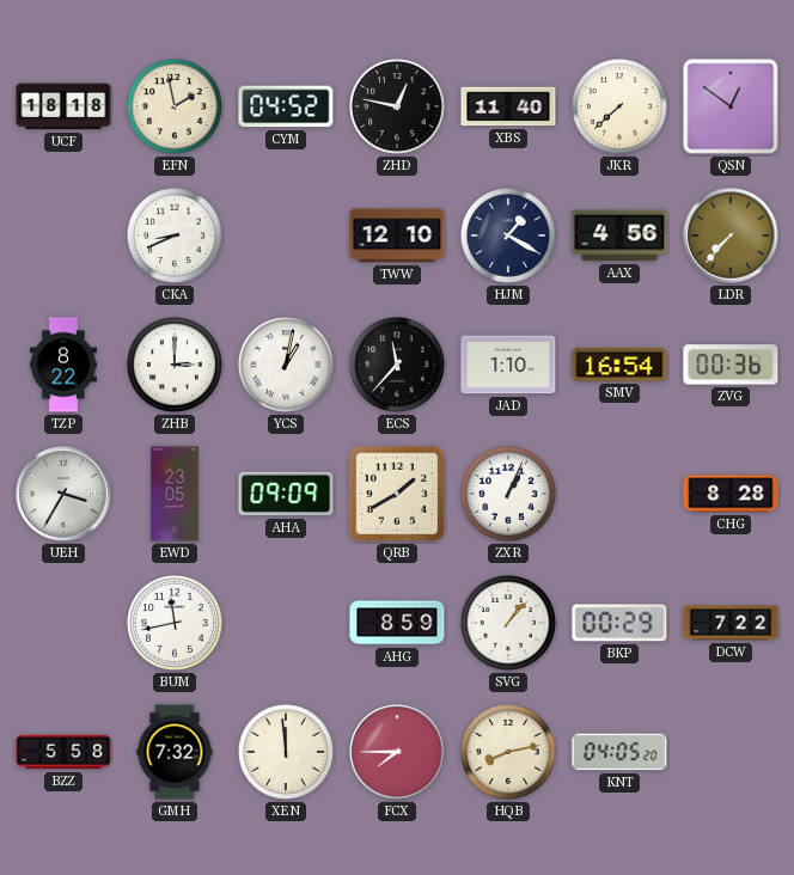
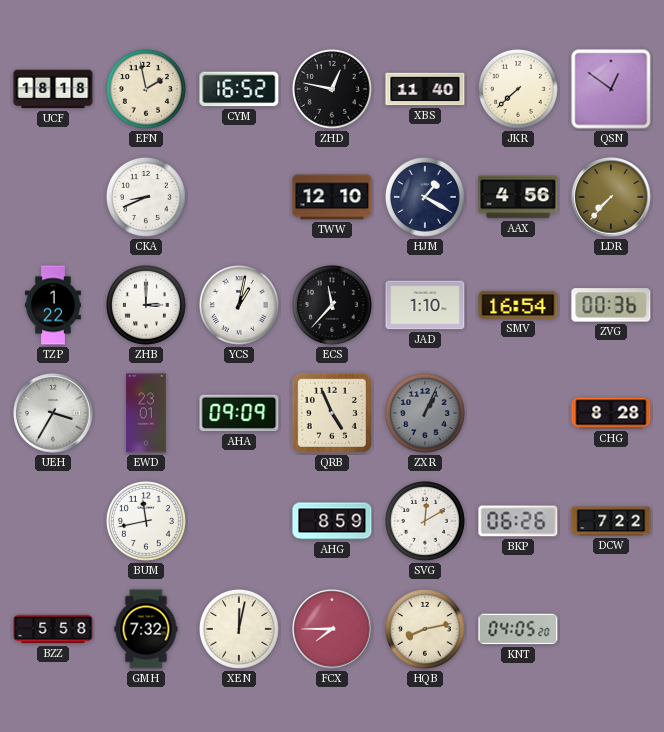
CYM: 04:52 -> 16:52
TZP: 8:22 -> 1:22
EWD: 23:05 -> 23:01
QRB: 1:40 -> 4:56
ZXR dial: white -> grey
SVG: 1:07 -> 12:10
BKP: 00:29 -> 06:26
XEN: 11:59 -> 12:02
